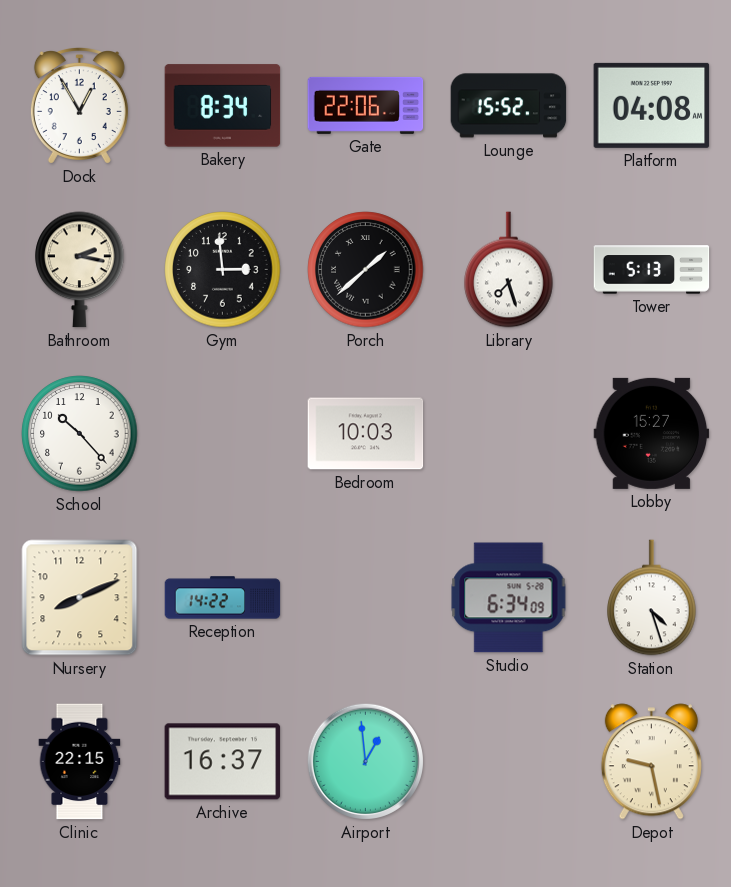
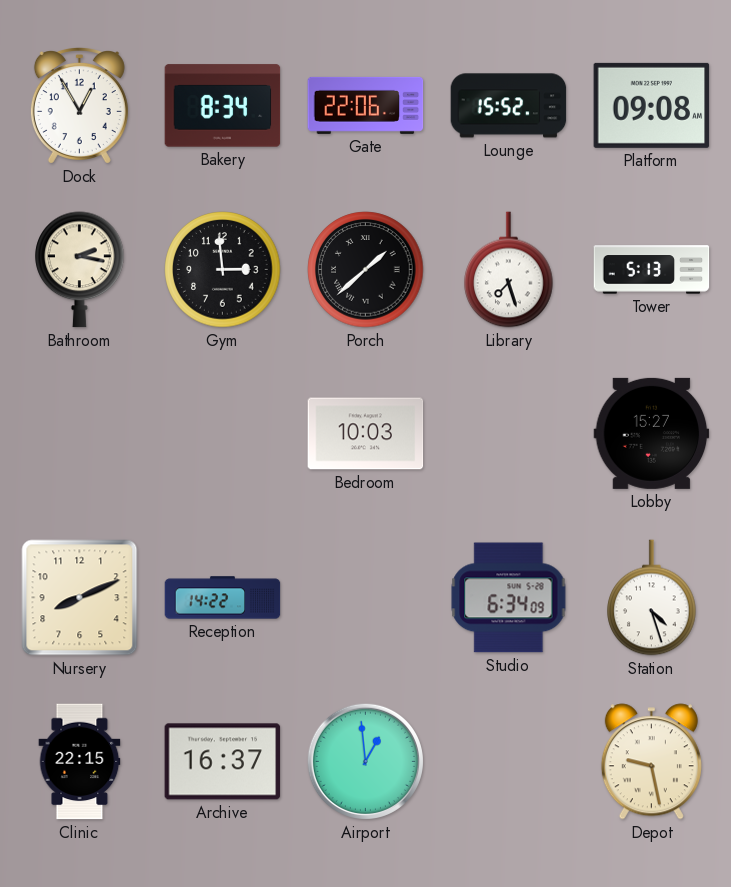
Platform: 04:08 -> 09:08
School: 10:23 -> none
